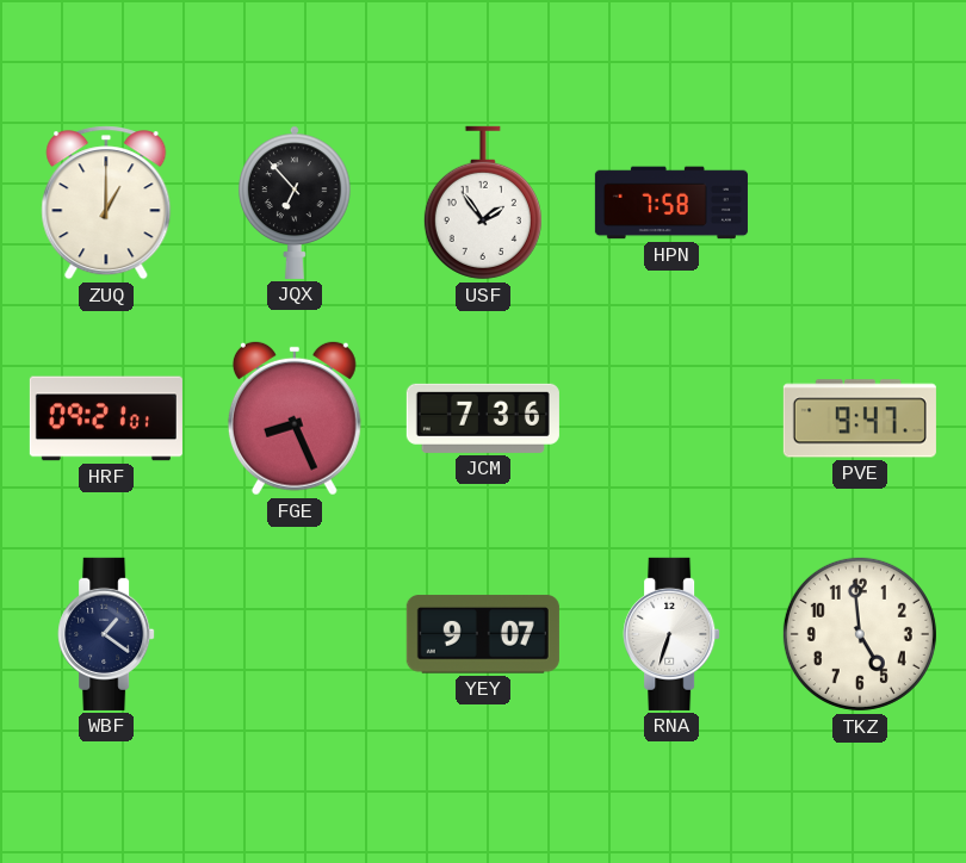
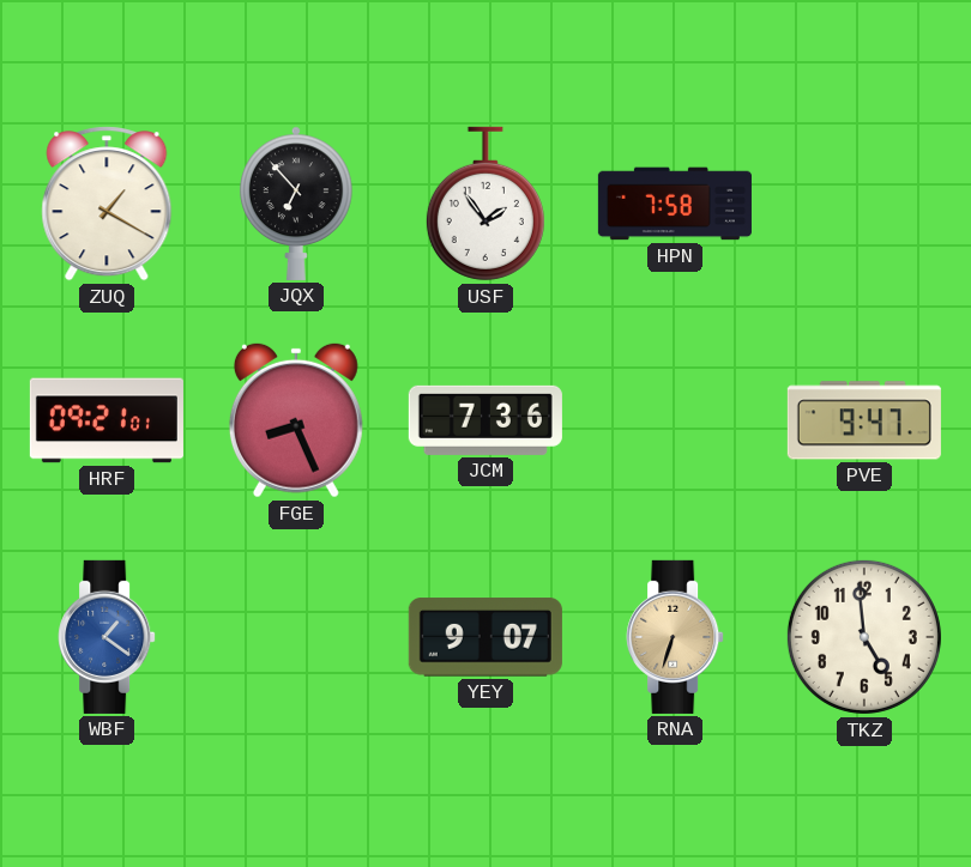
ZUQ: 1:00 -> 1:20
WBF dial: navy -> blue
RNA dial: white -> champagne
